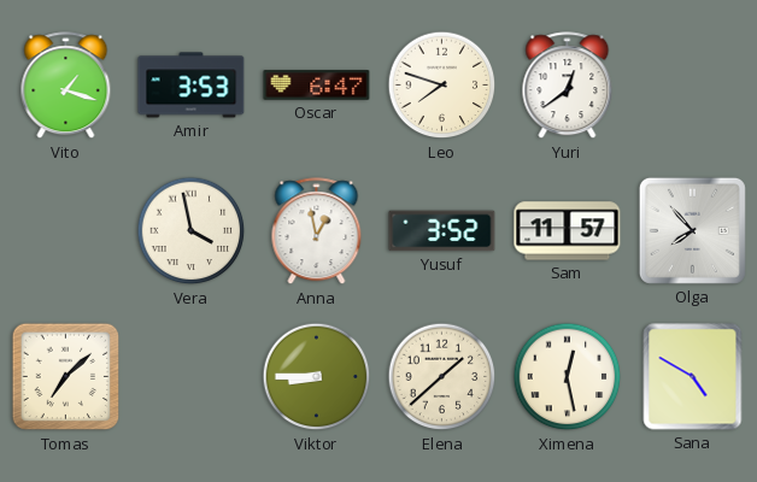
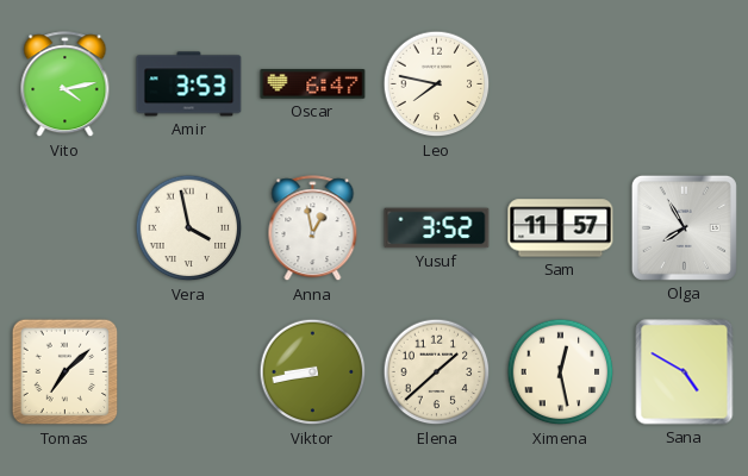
Vito: 1:18 -> 4:13
Leo: 7:48 -> 7:47
Yuri: 12:39 -> none
Olga: 7:53 -> 7:55
Viktor: 8:45 -> 8:43
